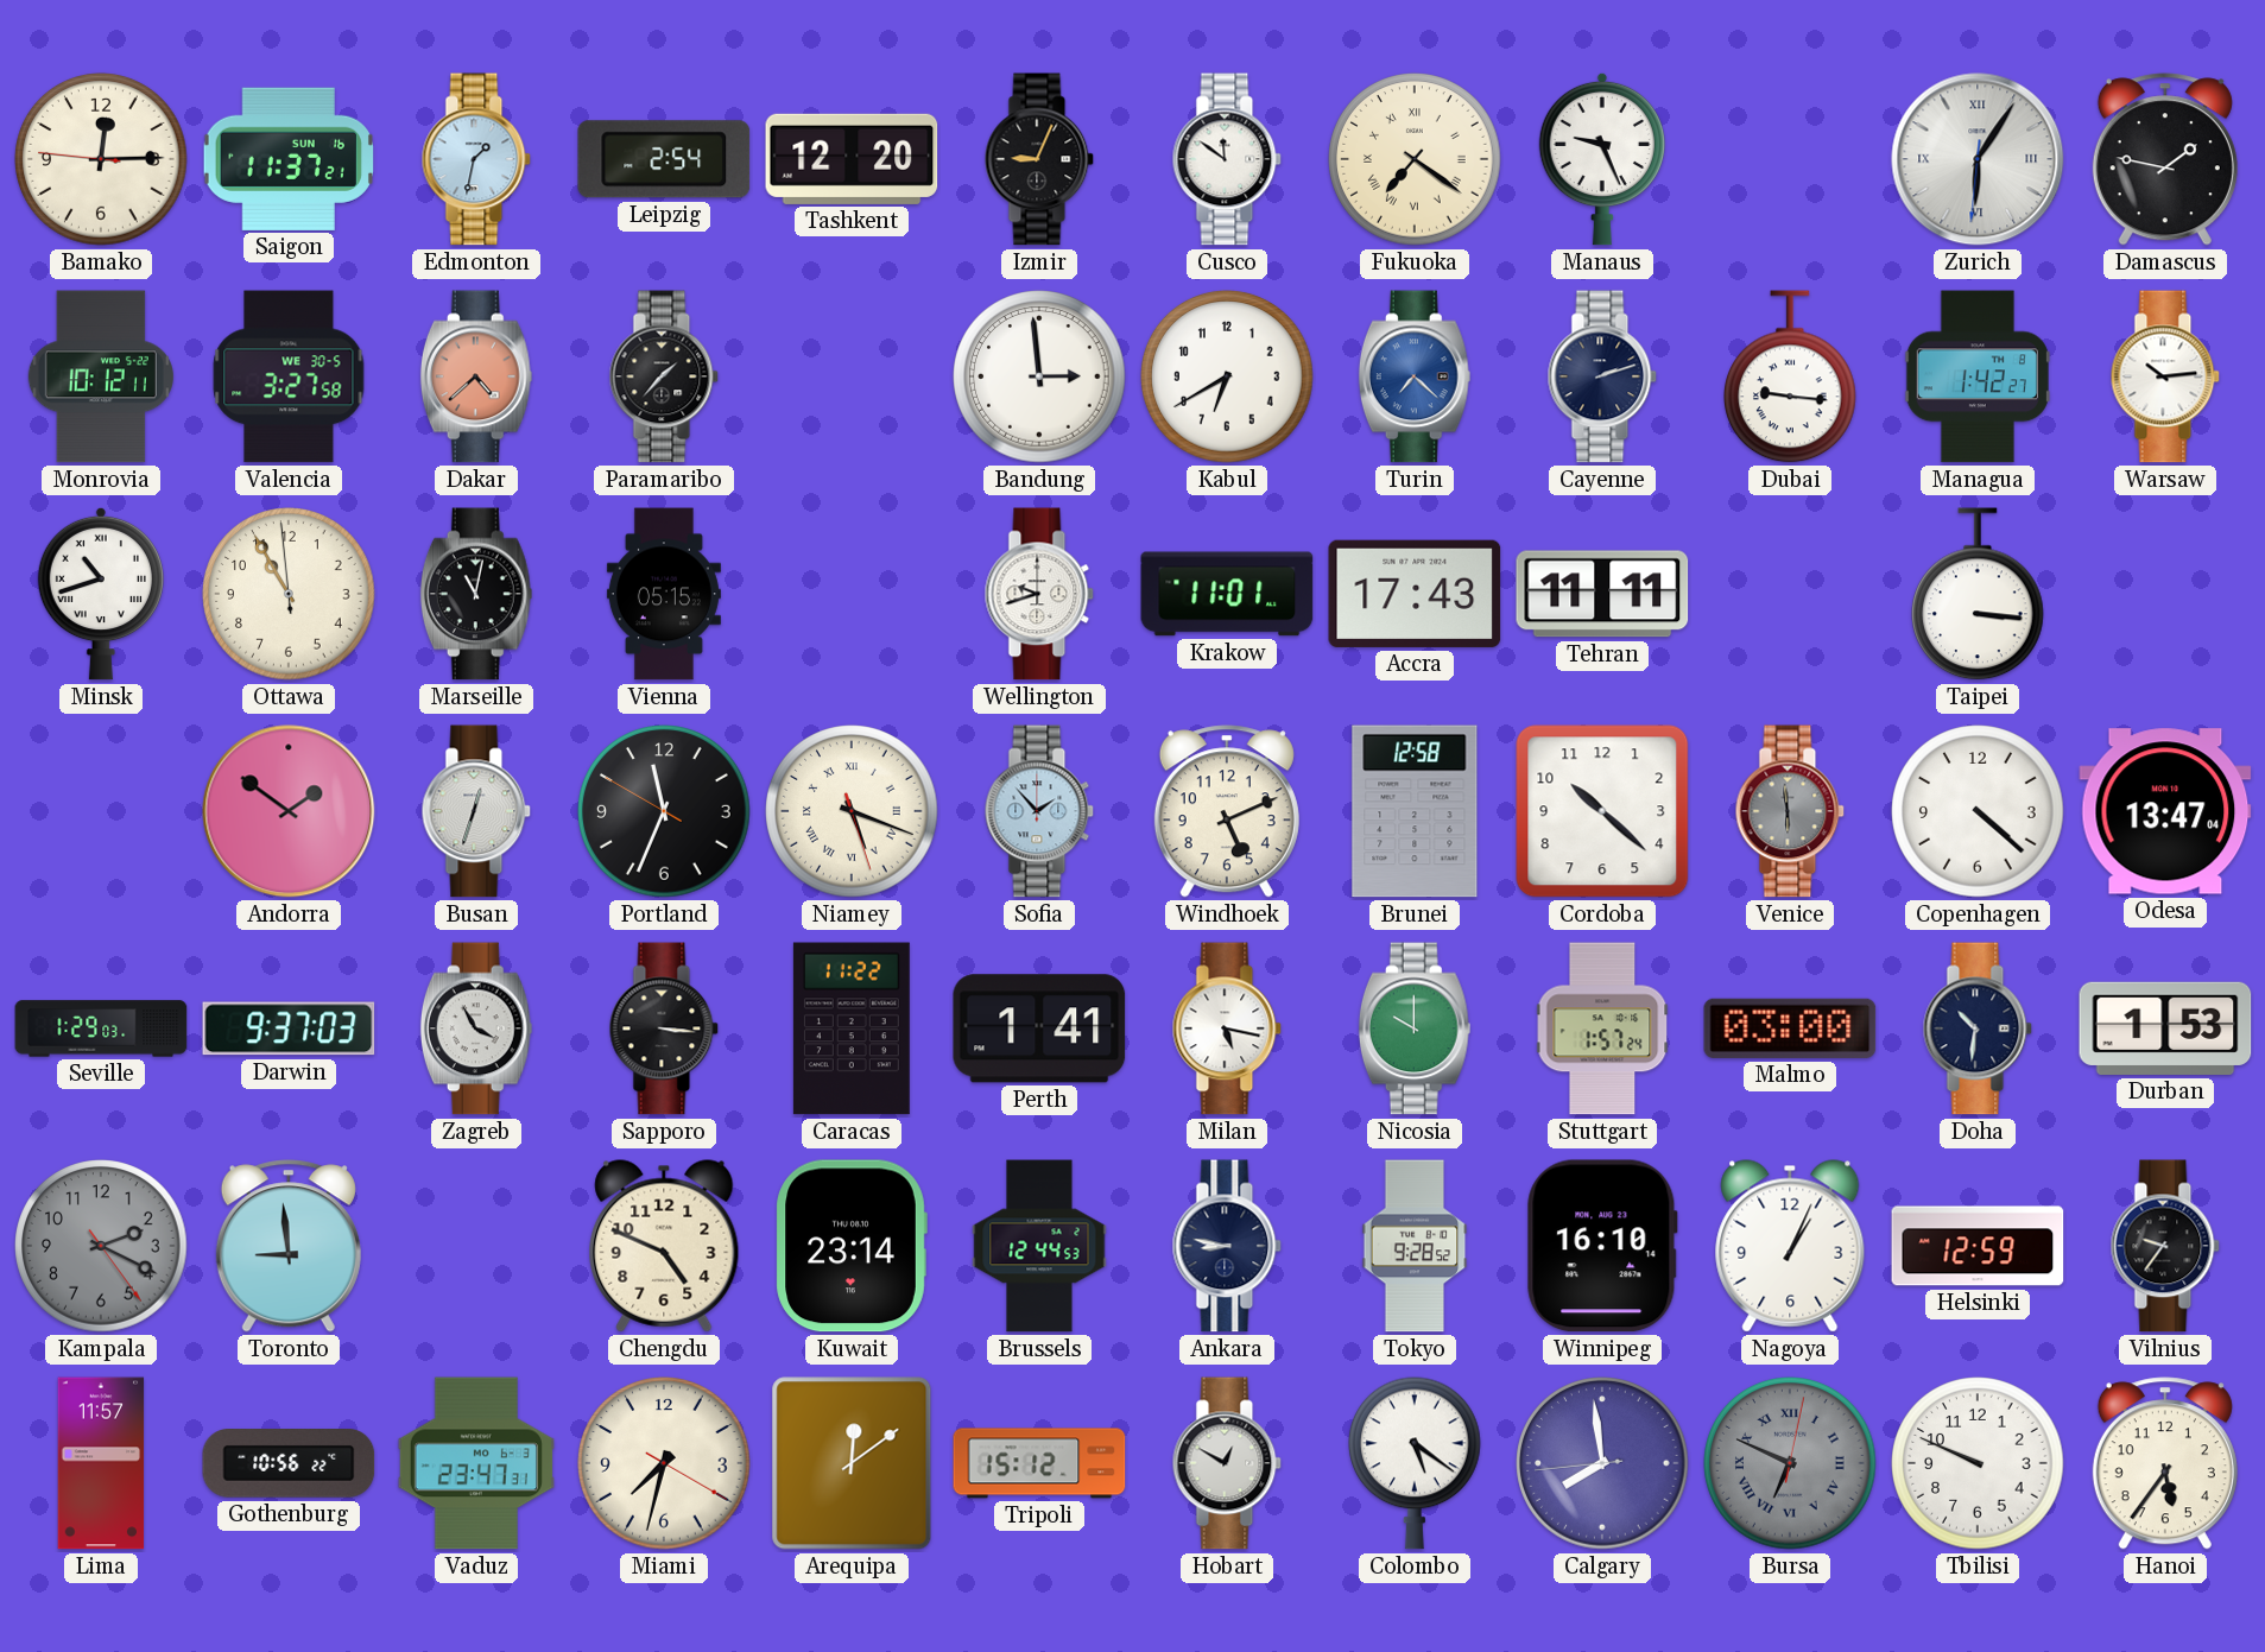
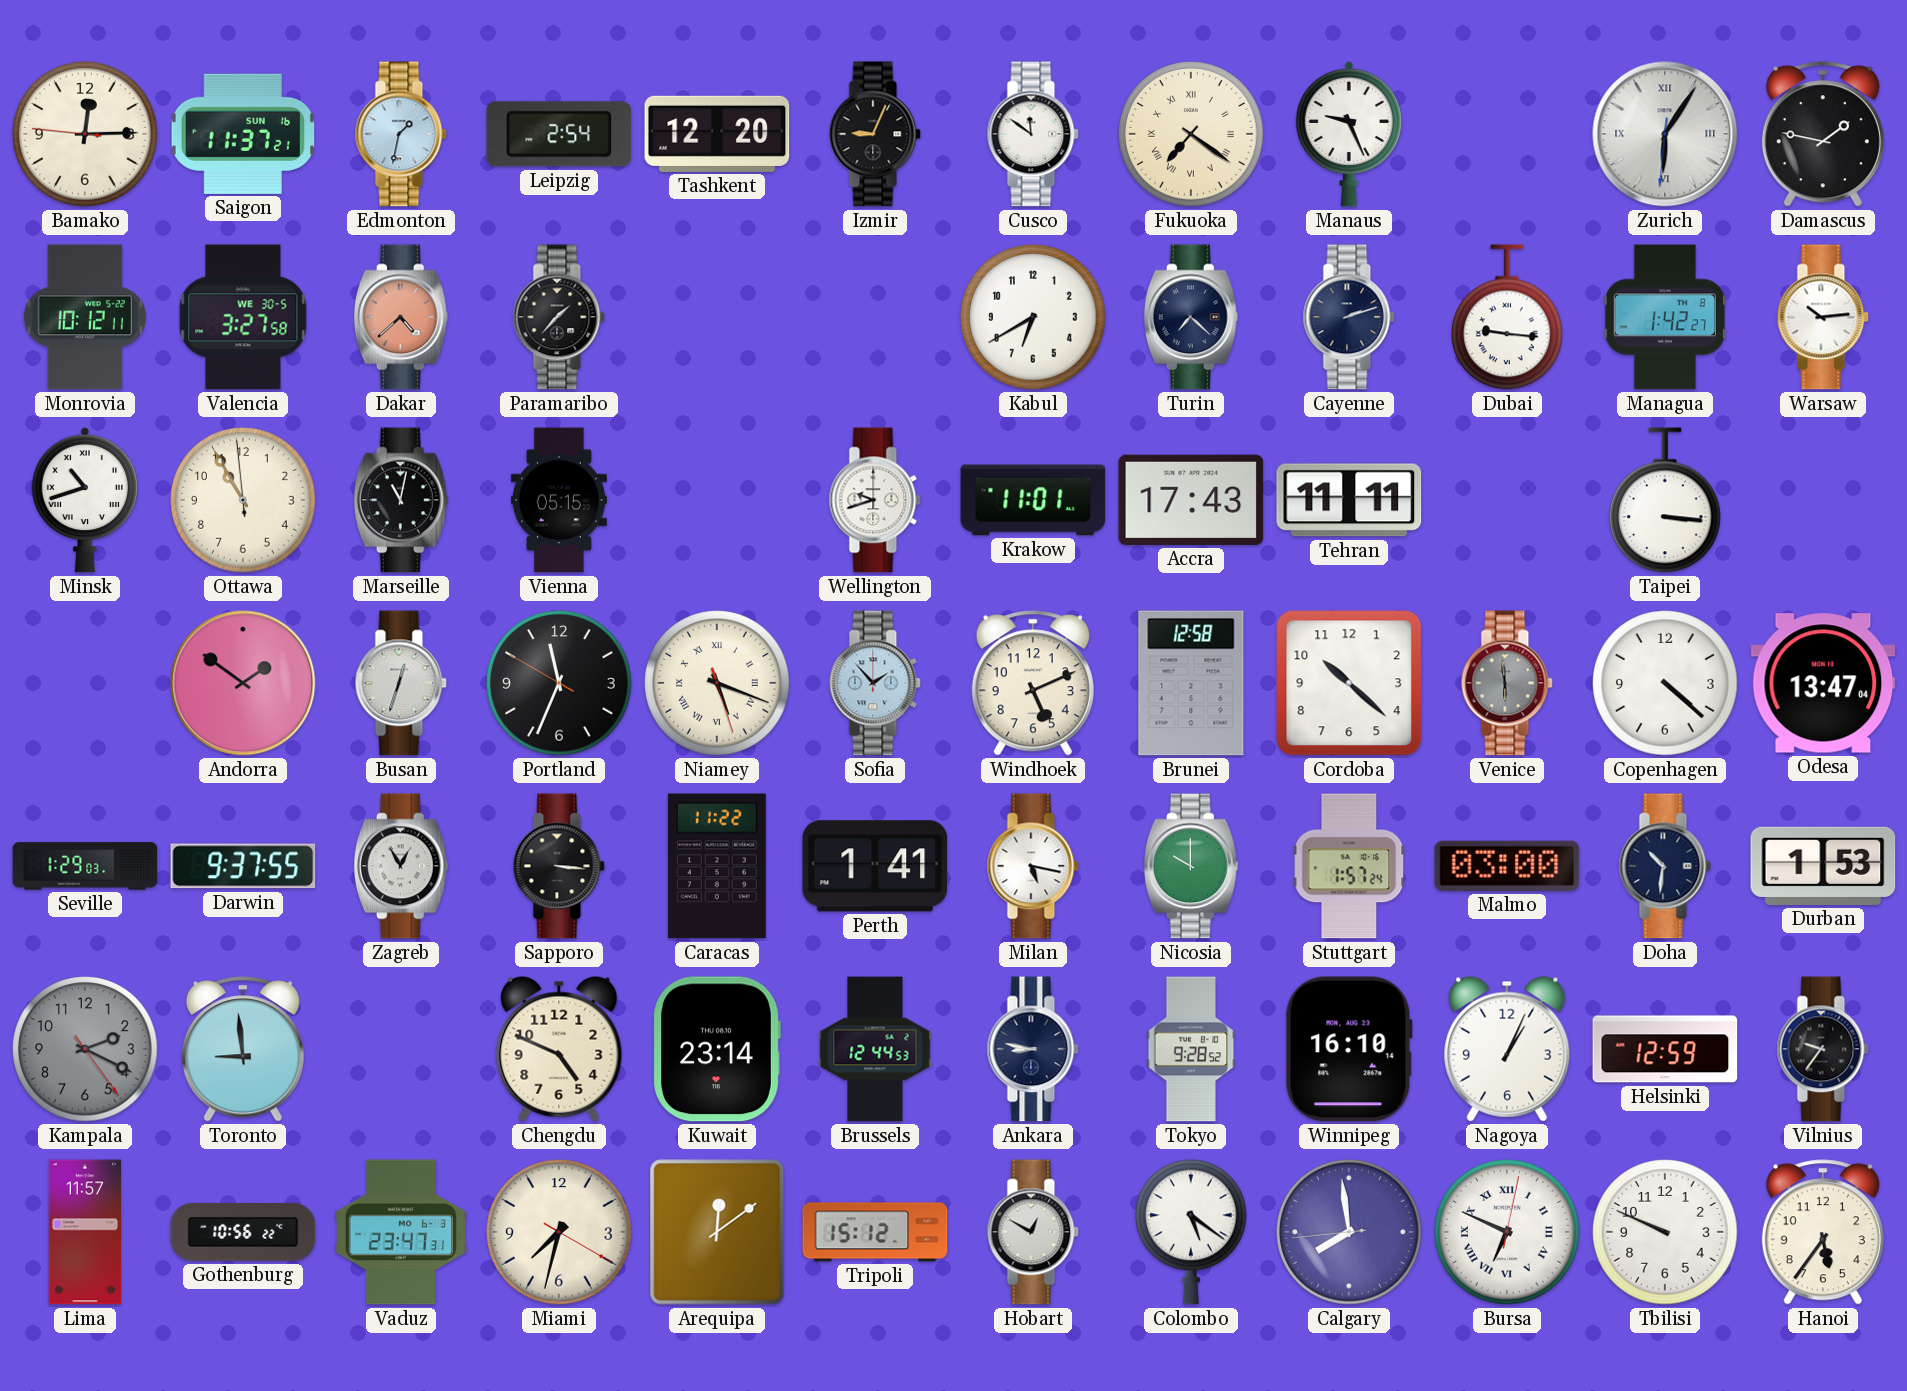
Bandung: 2:59 -> none
Turin dial: blue -> navy
Darwin: 9:37:03 -> 9:37:55
Zagreb: 3:55 -> 12:55
Bursa dial: grey -> white
